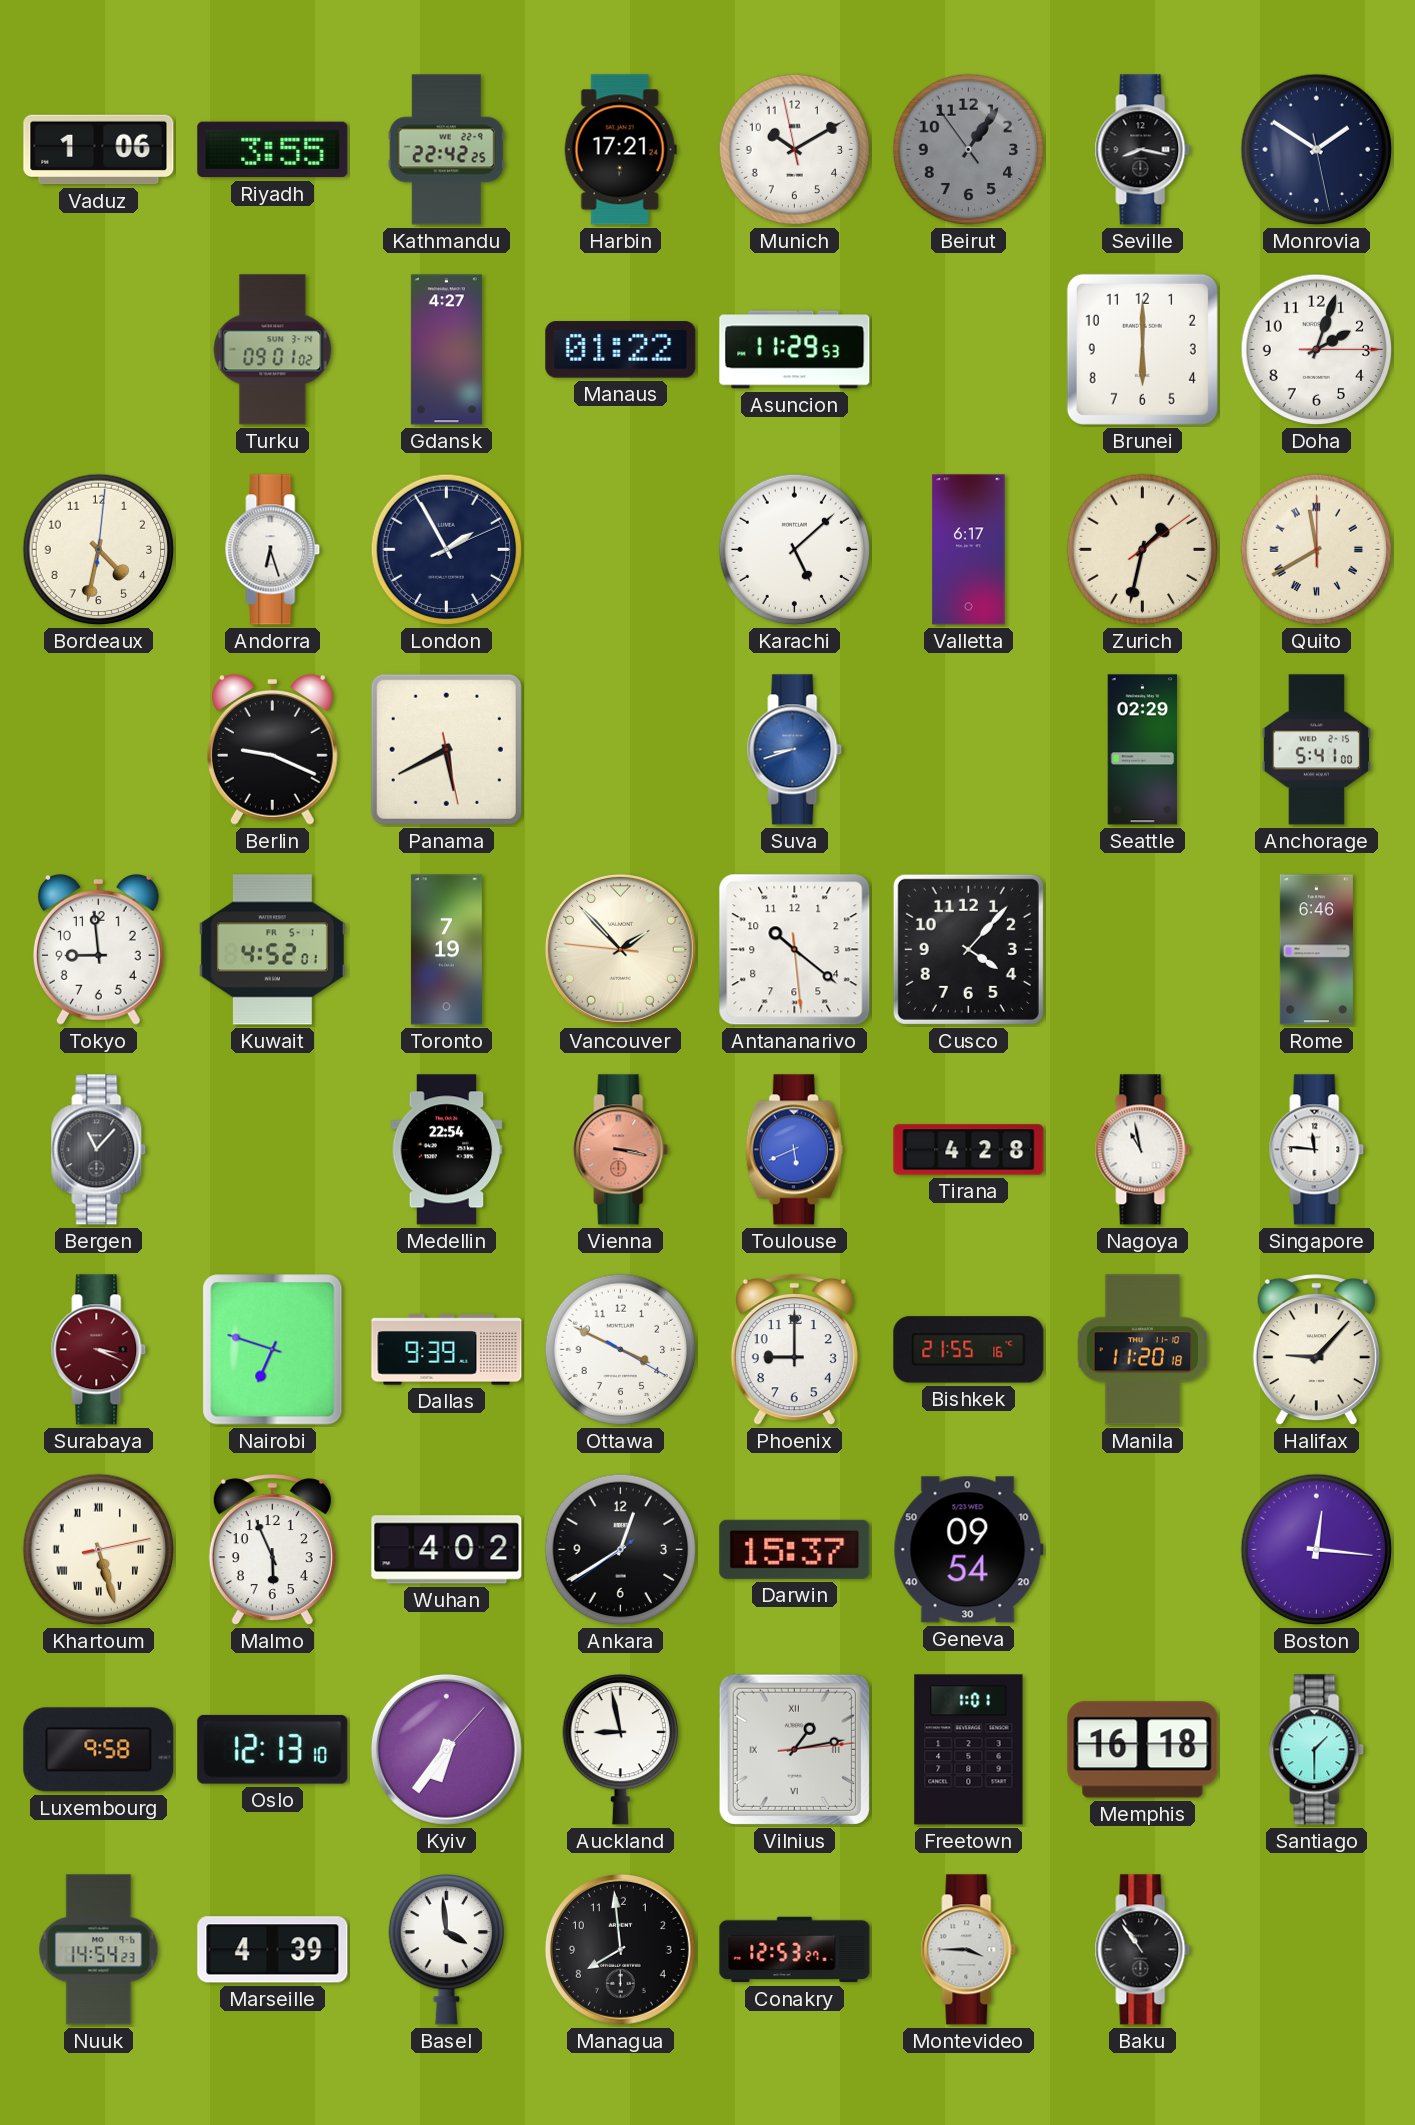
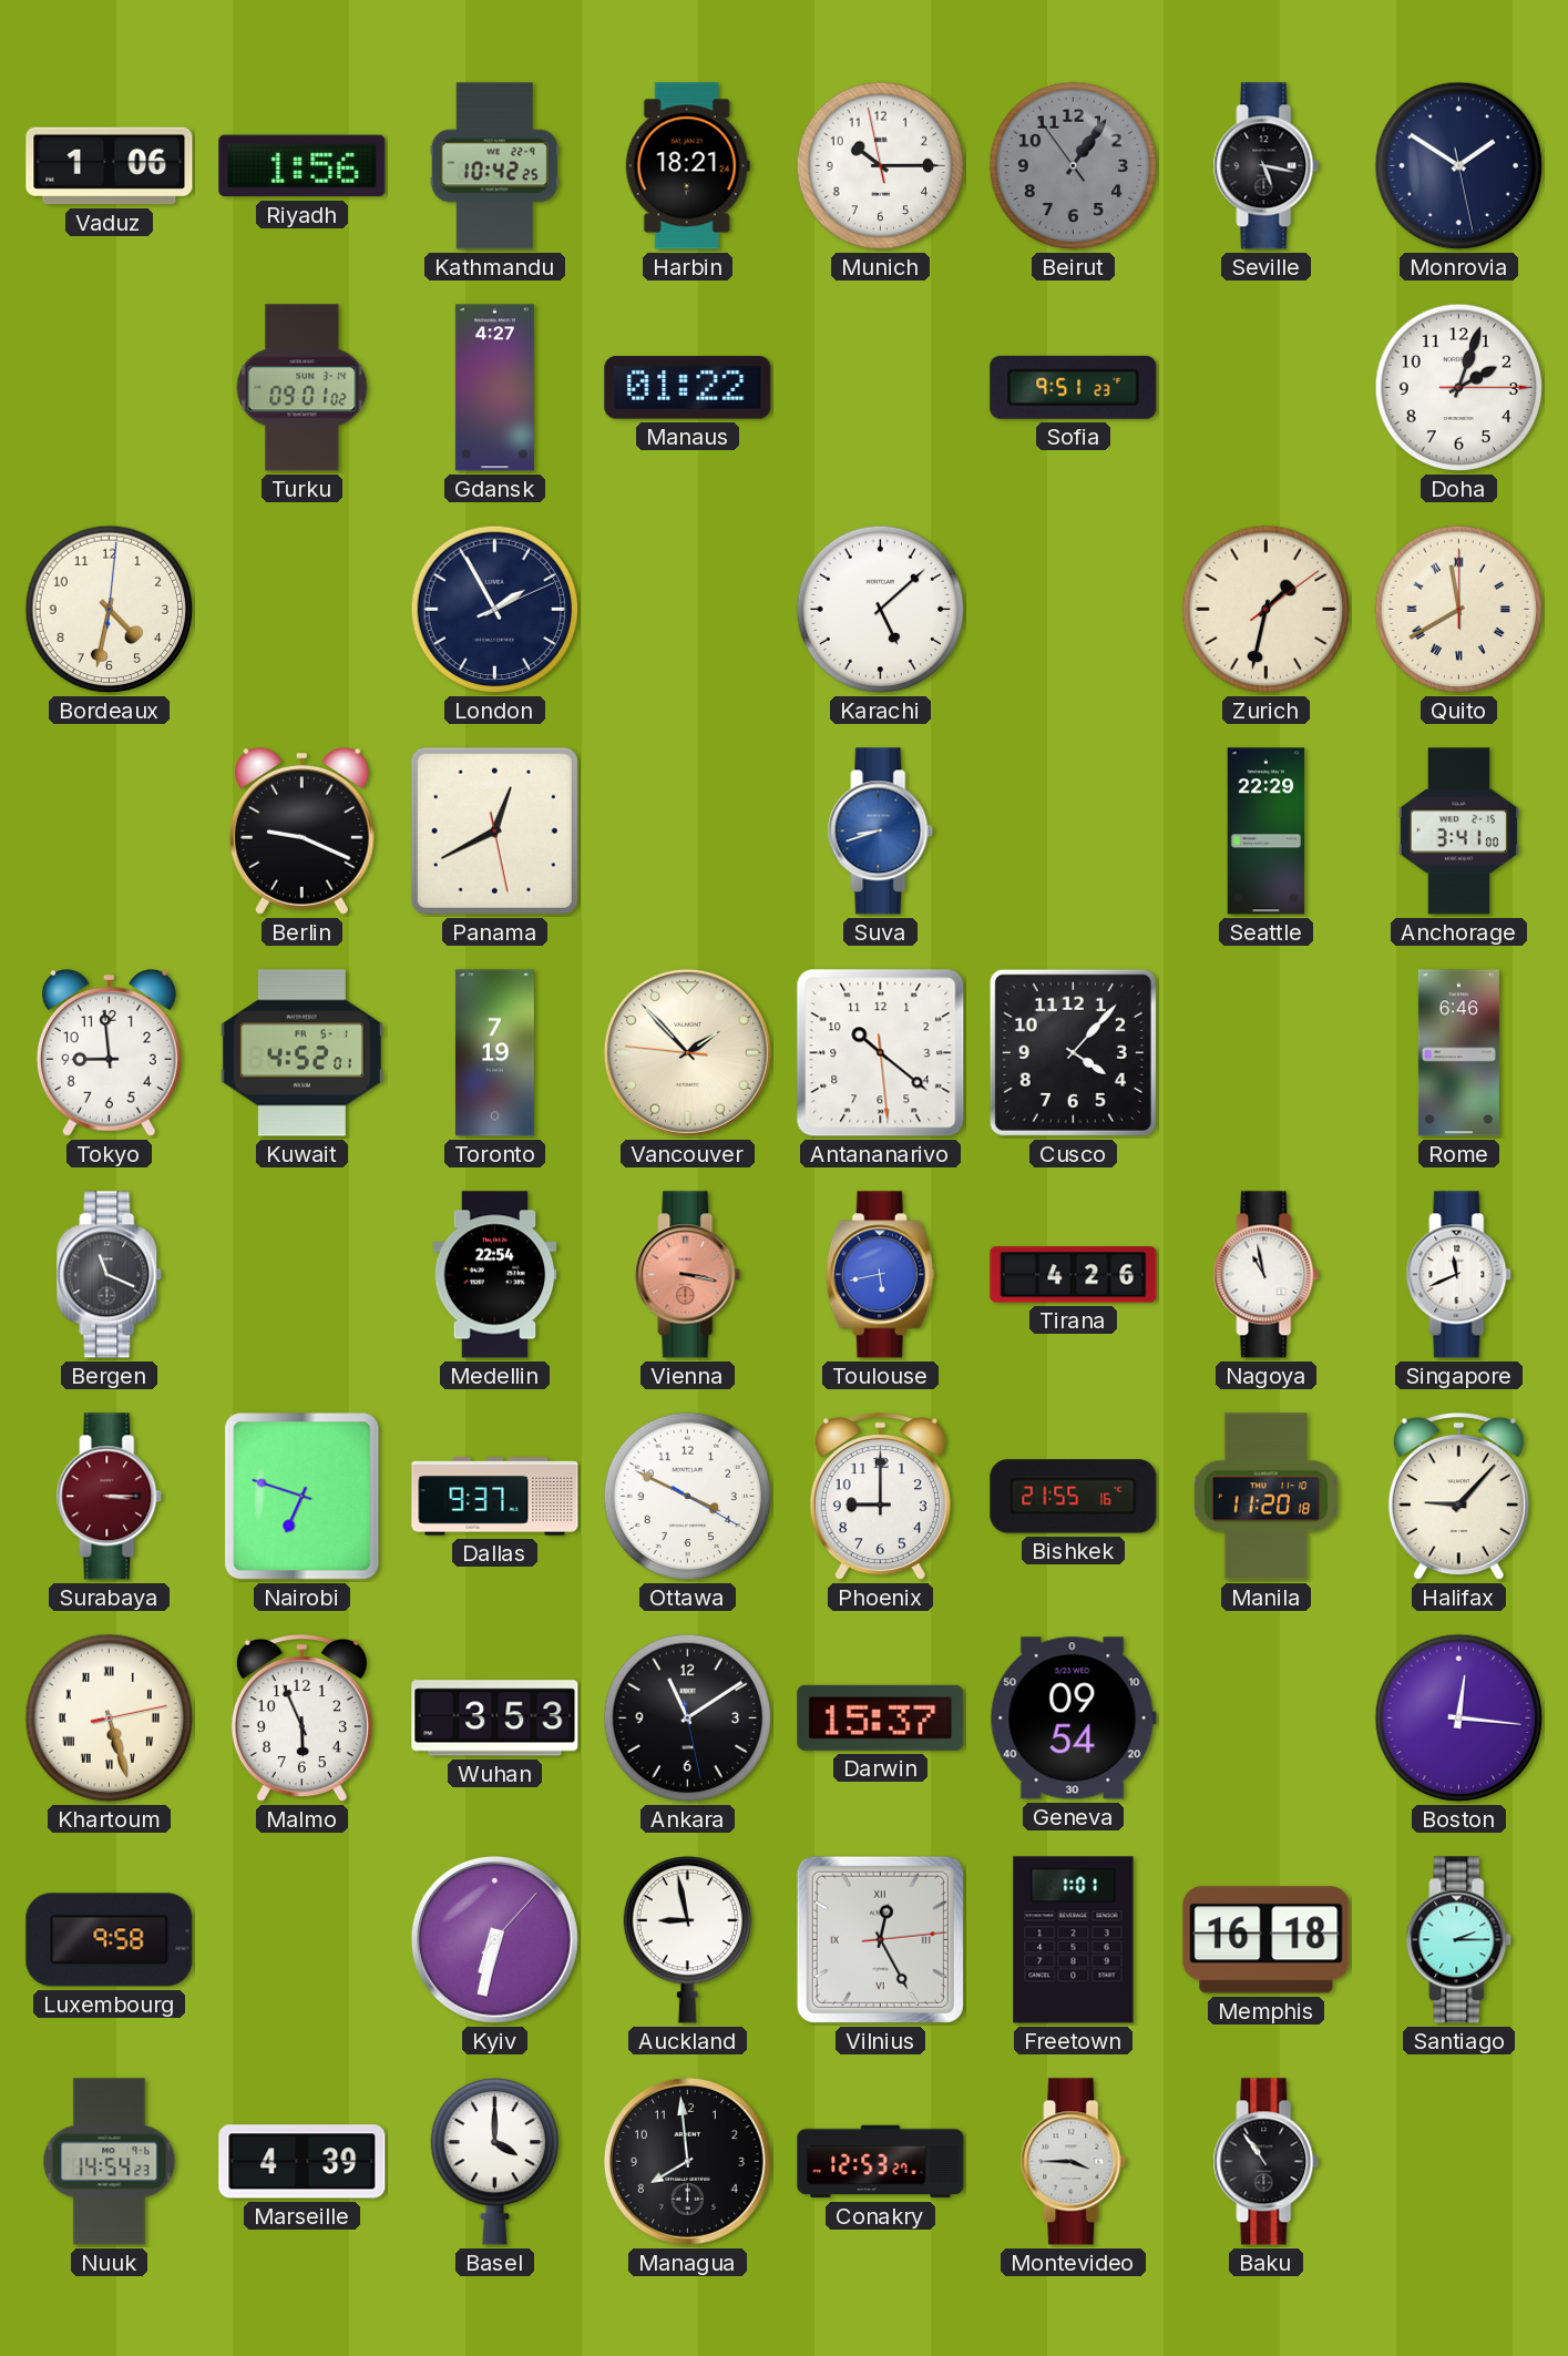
Riyadh: 3:55 -> 1:56
Kathmandu: 22:42 -> 10:42
Harbin: 17:21 -> 18:21
Munich: 10:09 -> 10:14
Seville: 8:17 -> 5:17
Asuncion: 11:29 -> none
Sofia: none -> 9:51
Brunei: 6:00 -> none
Andorra: 6:27 -> none
Valletta: 6:17 -> none
Panama: 5:40 -> 12:40
Seattle: 02:29 -> 22:29
Anchorage: 5:41 -> 3:41
Bergen: 11:07 -> 11:19
Toulouse: 5:41 -> 5:43
Tirana: 4:28 -> 4:26
Singapore: 11:46 -> 11:41
Surabaya: 3:19 -> 3:15
Dallas: 9:39 -> 9:37
Wuhan: 4:02 -> 3:53
Ankara: 12:39 -> 11:09
Oslo: 12:13 -> none
Kyiv: 6:36 -> 6:32
Vilnius: 1:13 -> 12:25
Santiago: 1:30 -> 2:15
Basel: 3:59 -> 4:00
